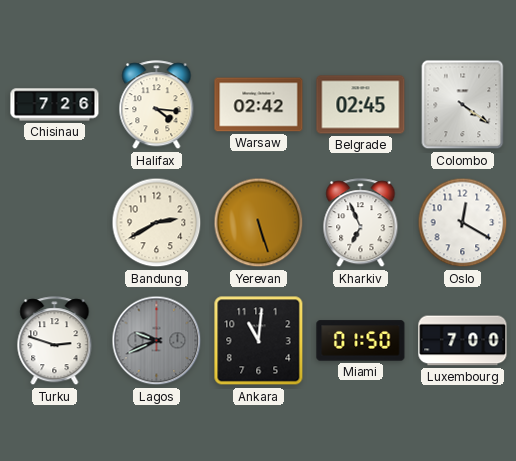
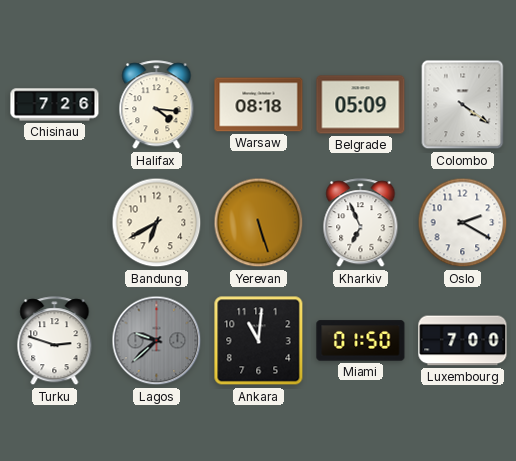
Warsaw: 02:42 -> 08:18
Belgrade: 02:45 -> 05:09
Bandung: 2:40 -> 6:40
Oslo: 12:20 -> 2:20
Lagos: 9:41 -> 9:38
